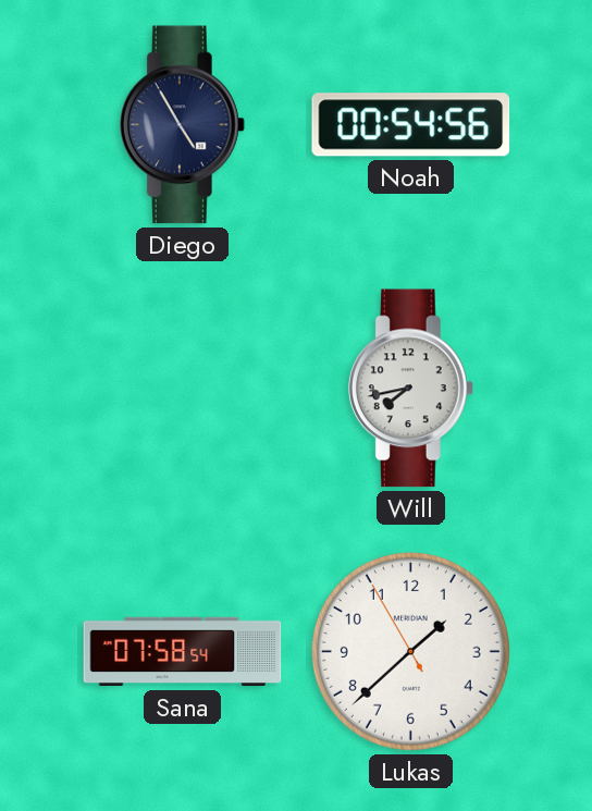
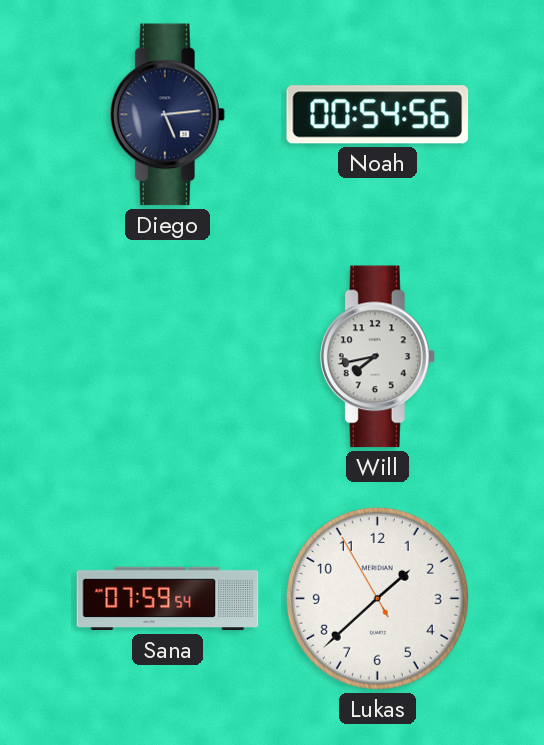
Diego: 4:55 -> 5:14
Sana: 07:58 -> 07:59
